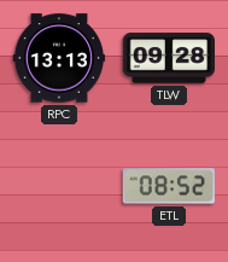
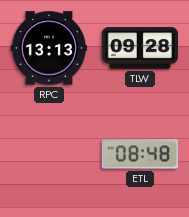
ETL: 08:52 -> 08:48
